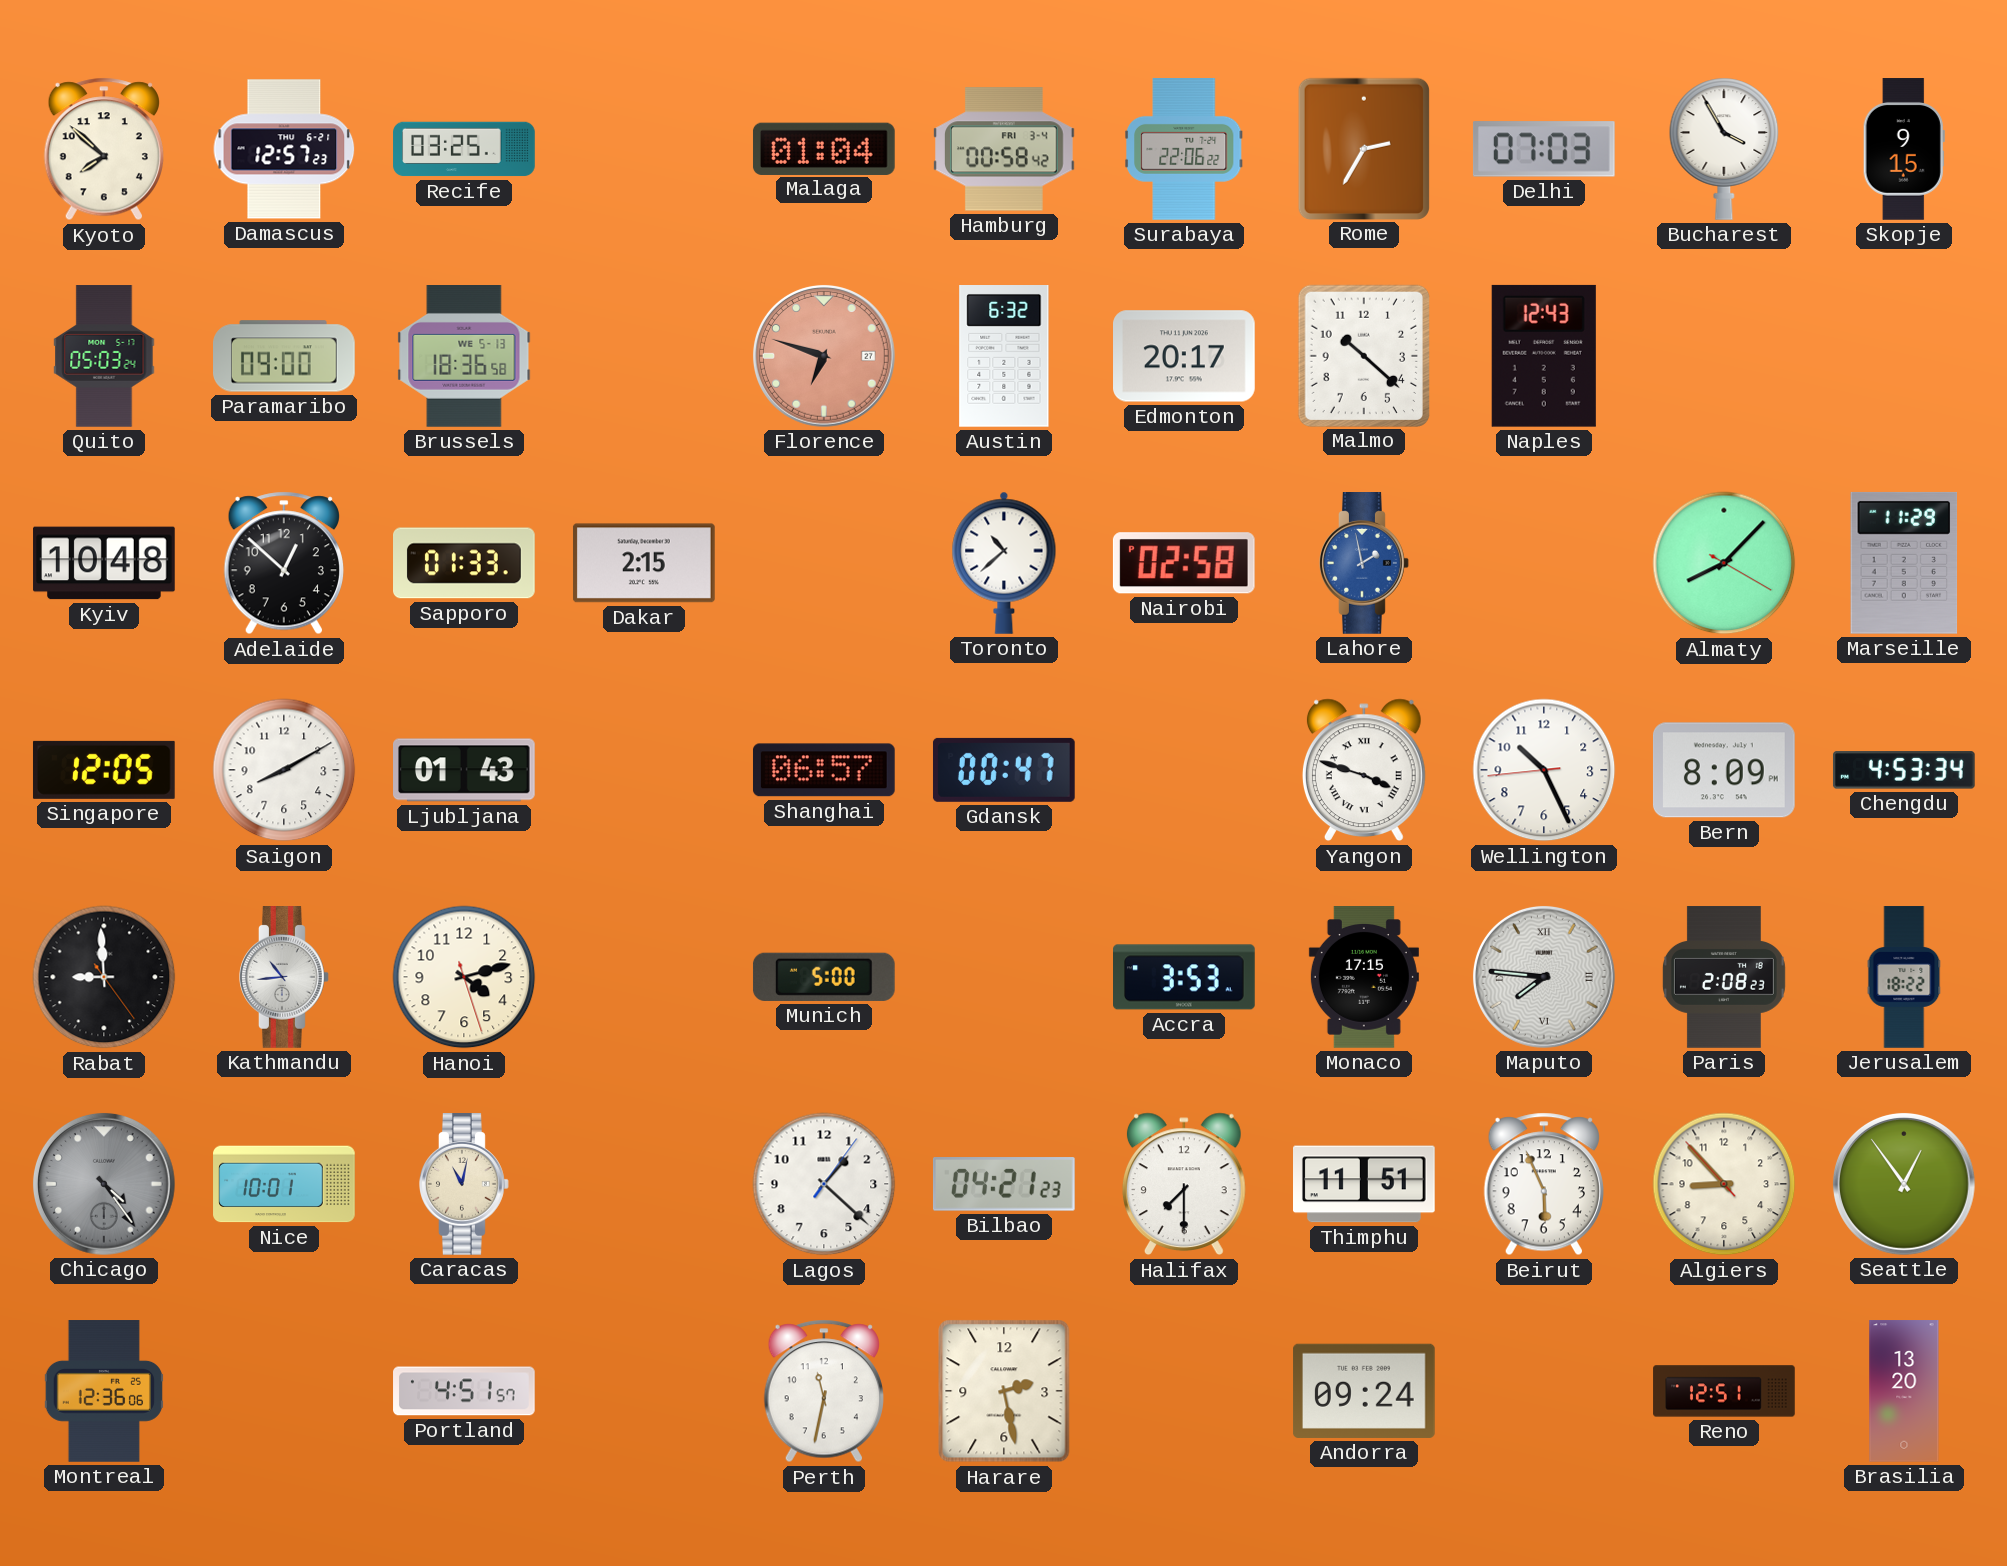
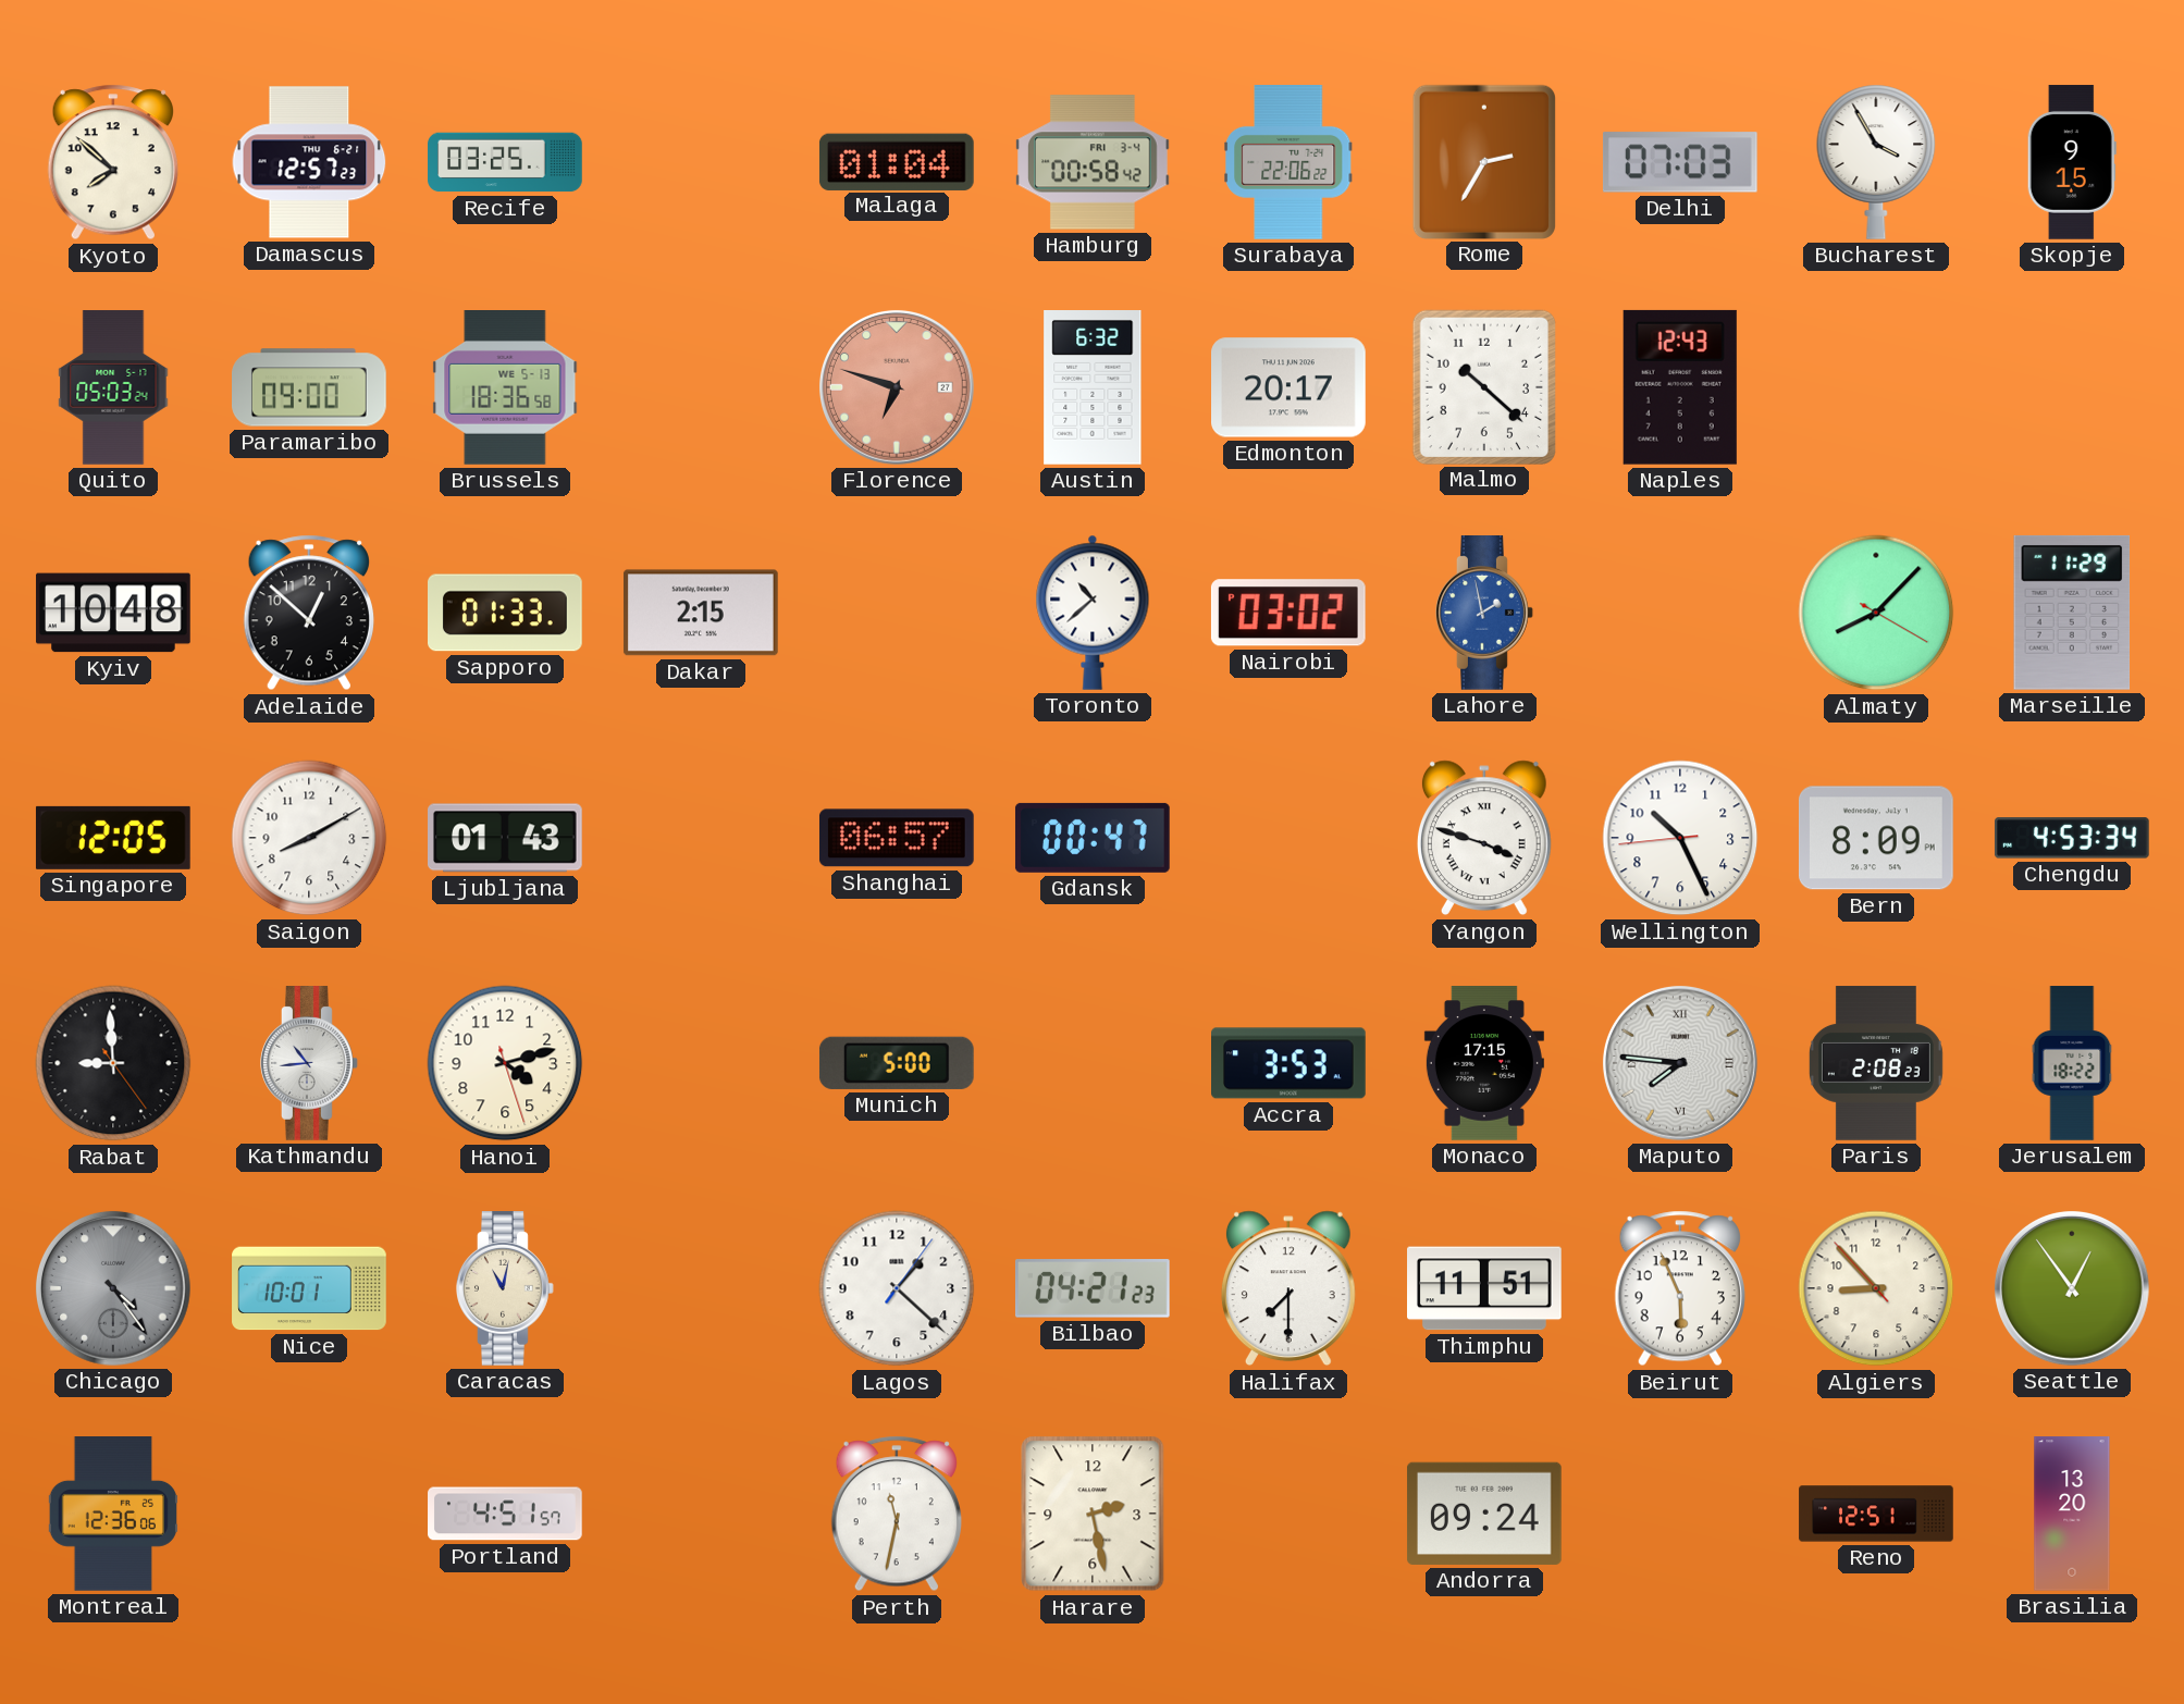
Nairobi: 02:58 -> 03:02
